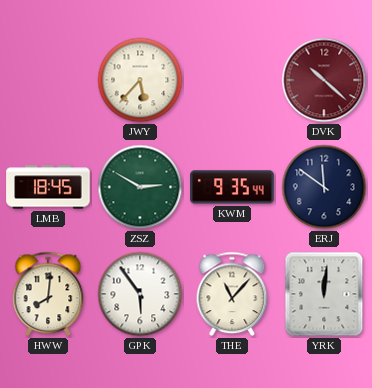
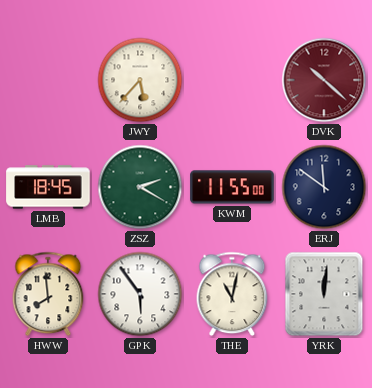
ZSZ: 2:50 -> 2:20
KWM: 9:35 -> 11:55
HWW: 8:01 -> 7:59
THE: 11:07 -> 11:02
